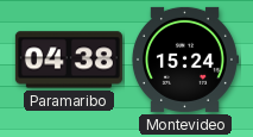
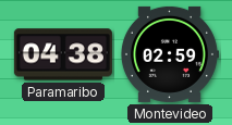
Montevideo: 15:24 -> 02:59
